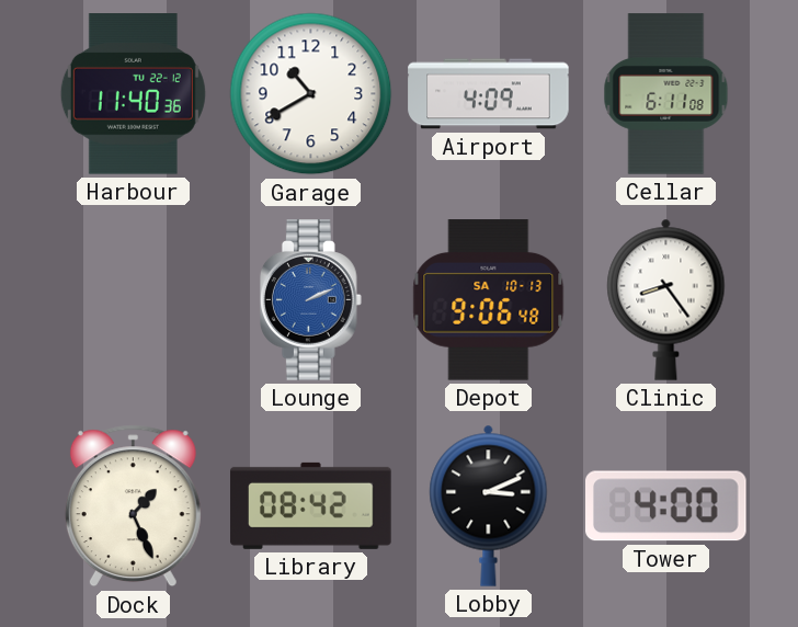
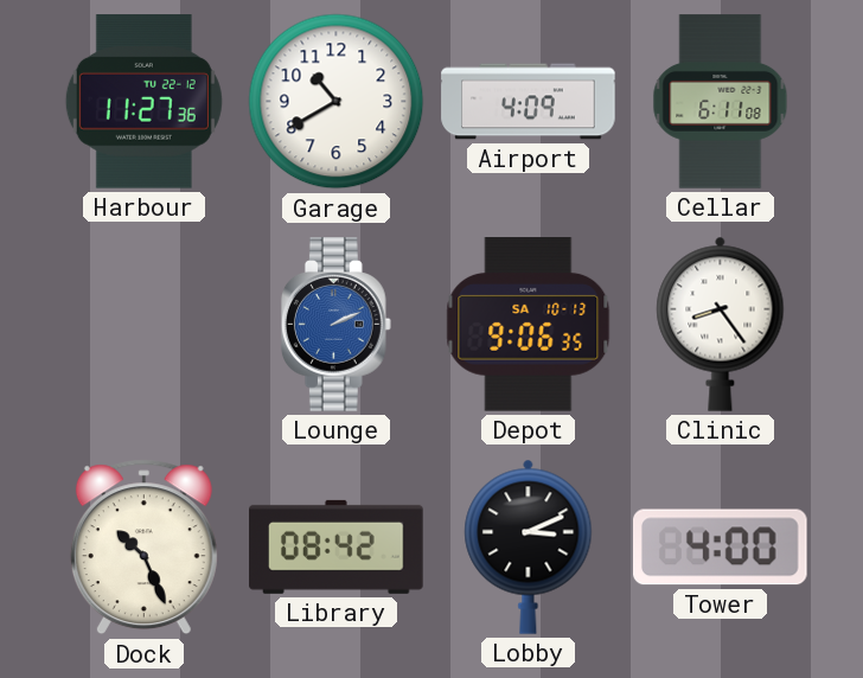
Harbour: 11:40 -> 11:27
Depot: 9:06:48 -> 9:06:35
Dock: 1:26 -> 10:26
